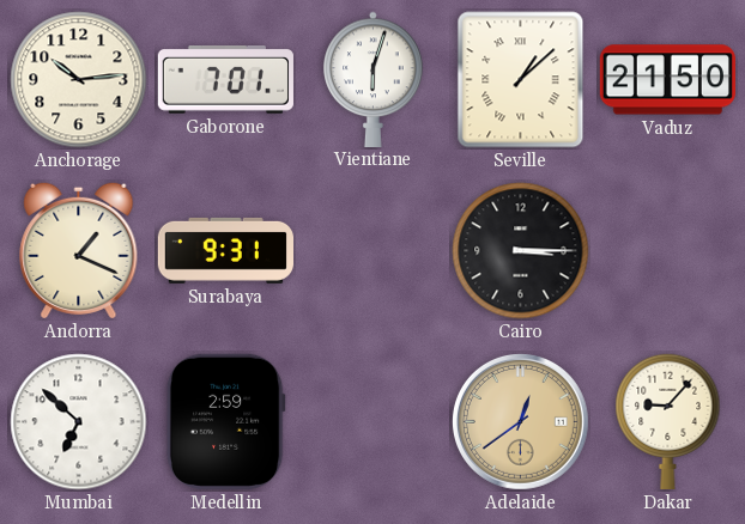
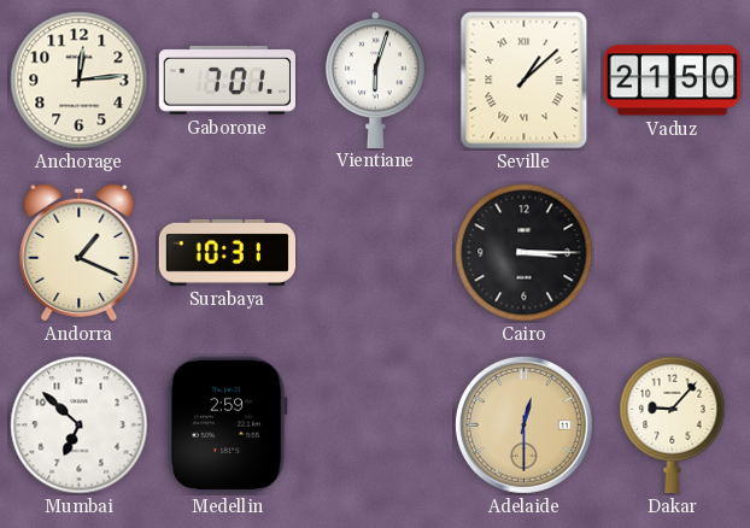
Anchorage: 10:14 -> 12:14
Surabaya: 9:31 -> 10:31
Adelaide: 12:39 -> 12:30
